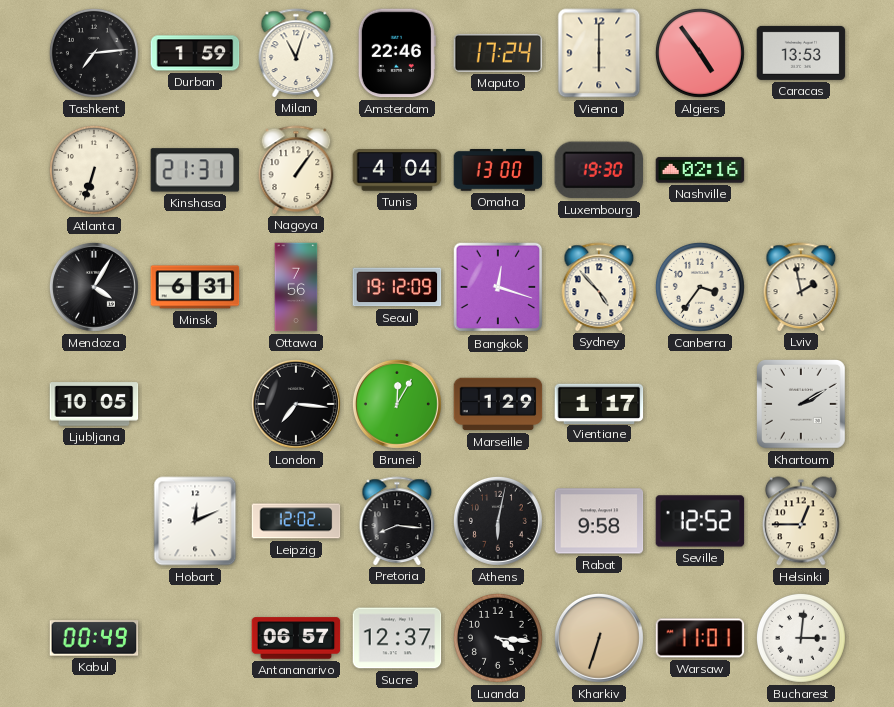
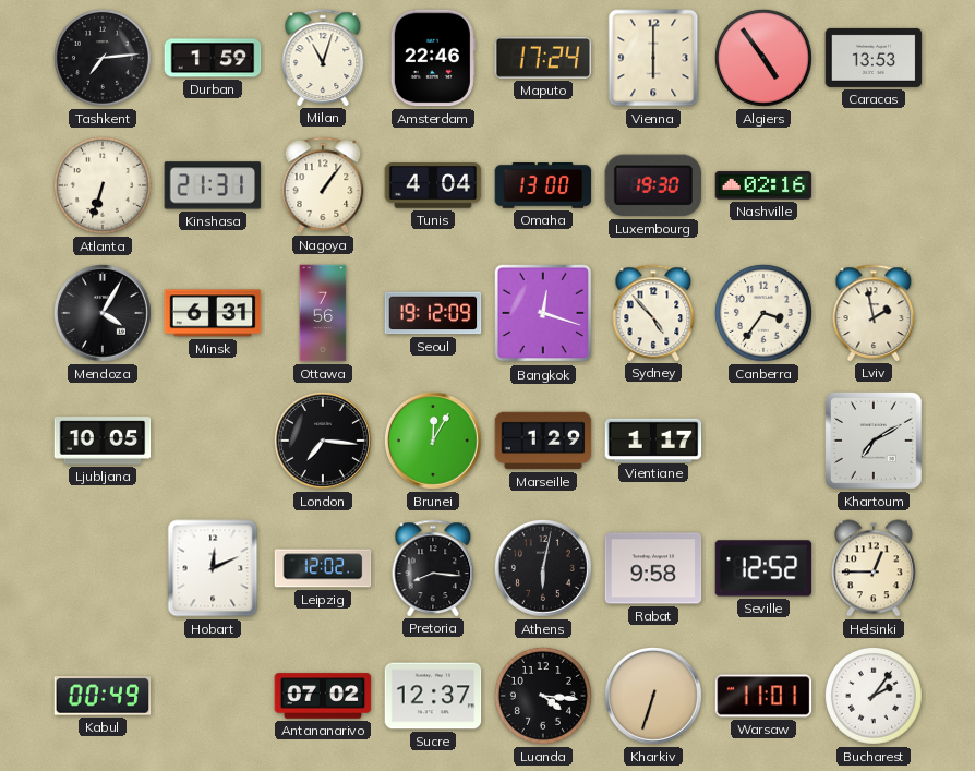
Khartoum: 2:10 -> 7:10
Antananarivo: 06:57 -> 07:02
Bucharest: 3:01 -> 2:06
